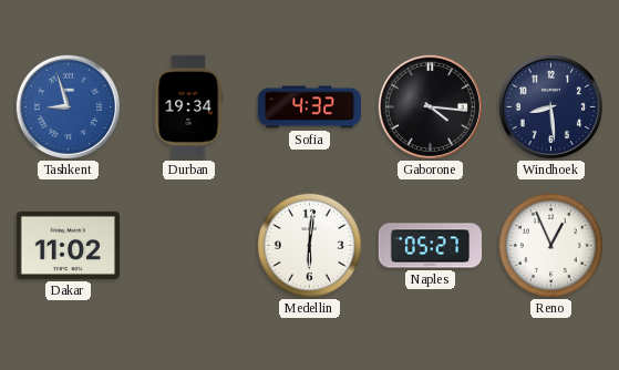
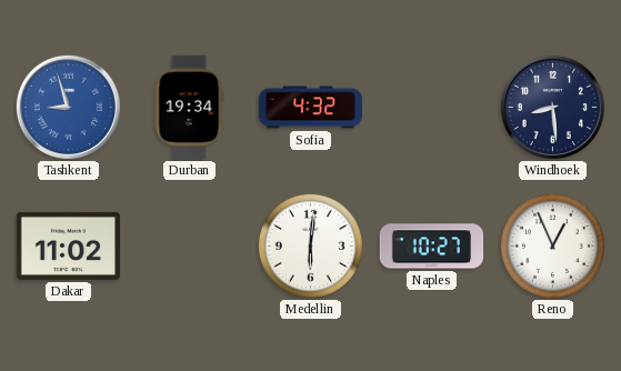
Gaborone: 4:16 -> none
Naples: 05:27 -> 10:27
